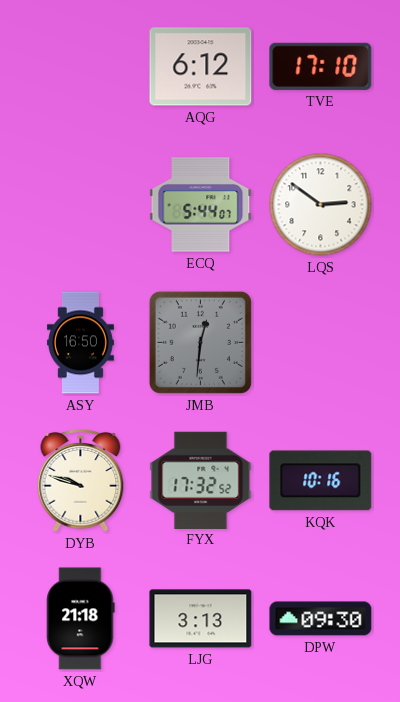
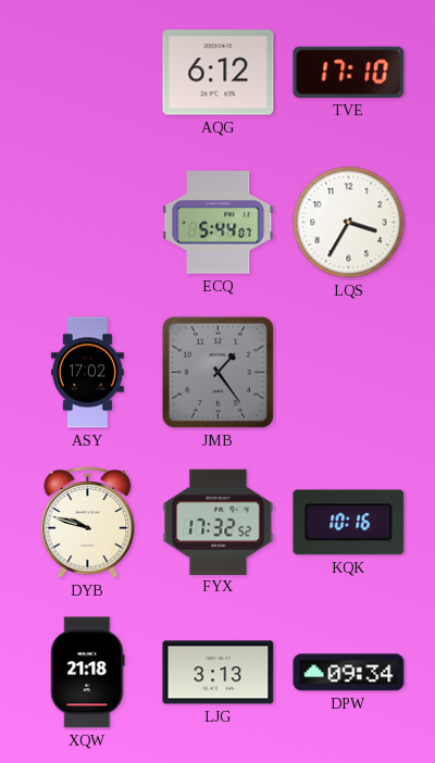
LQS: 2:51 -> 3:35
ASY: 16:50 -> 17:02
JMB: 12:31 -> 1:24
DPW: 09:30 -> 09:34
